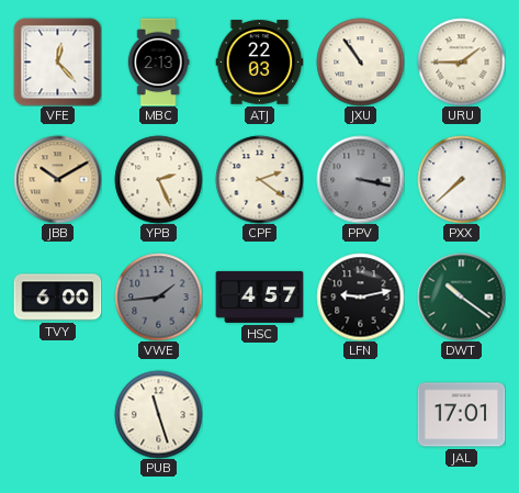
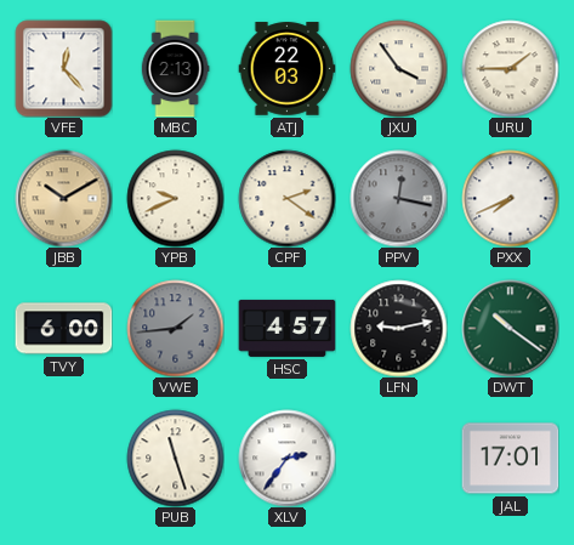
JXU: 10:54 -> 3:54
YPB: 2:26 -> 9:41
PPV: 3:17 -> 12:17
PXX: 7:38 -> 7:41
XLV: none -> 2:36
